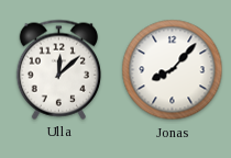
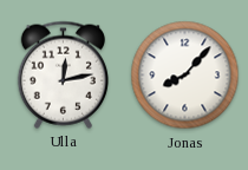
Ulla: 12:08 -> 12:13
